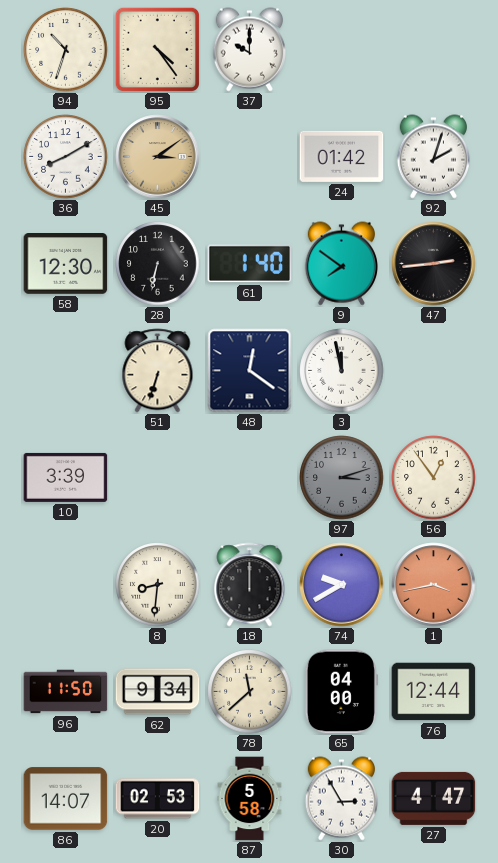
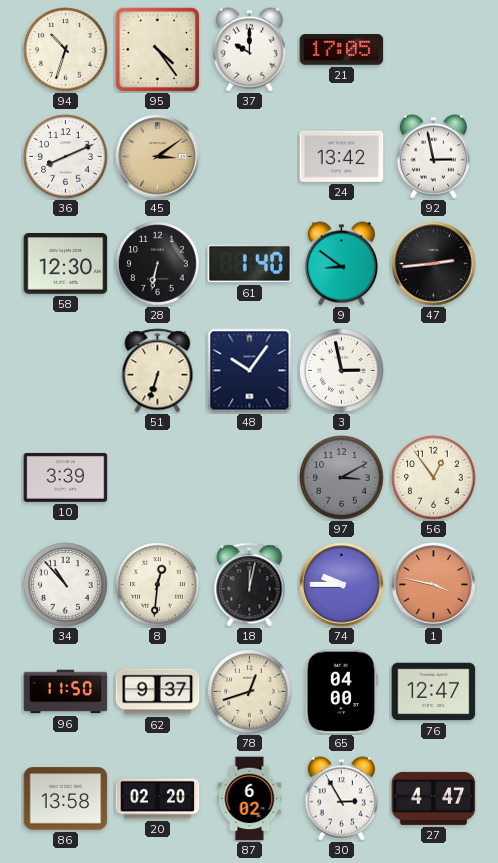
21: none -> 17:05
36: 8:10 -> 8:11
24: 01:42 -> 13:42
92: 2:03 -> 2:58
9: 7:51 -> 8:51
48: 12:21 -> 10:06
3: 11:58 -> 2:58
97: 3:12 -> 3:10
34: none -> 10:53
8: 8:31 -> 12:31
18: 12:00 -> 12:02
74: 9:40 -> 9:45
1: 3:43 -> 3:47
62: 9:34 -> 9:37
78: 11:38 -> 12:42
76: 12:44 -> 12:47
86: 14:07 -> 13:58
20: 02:53 -> 02:20
87: 5:58 -> 6:02
